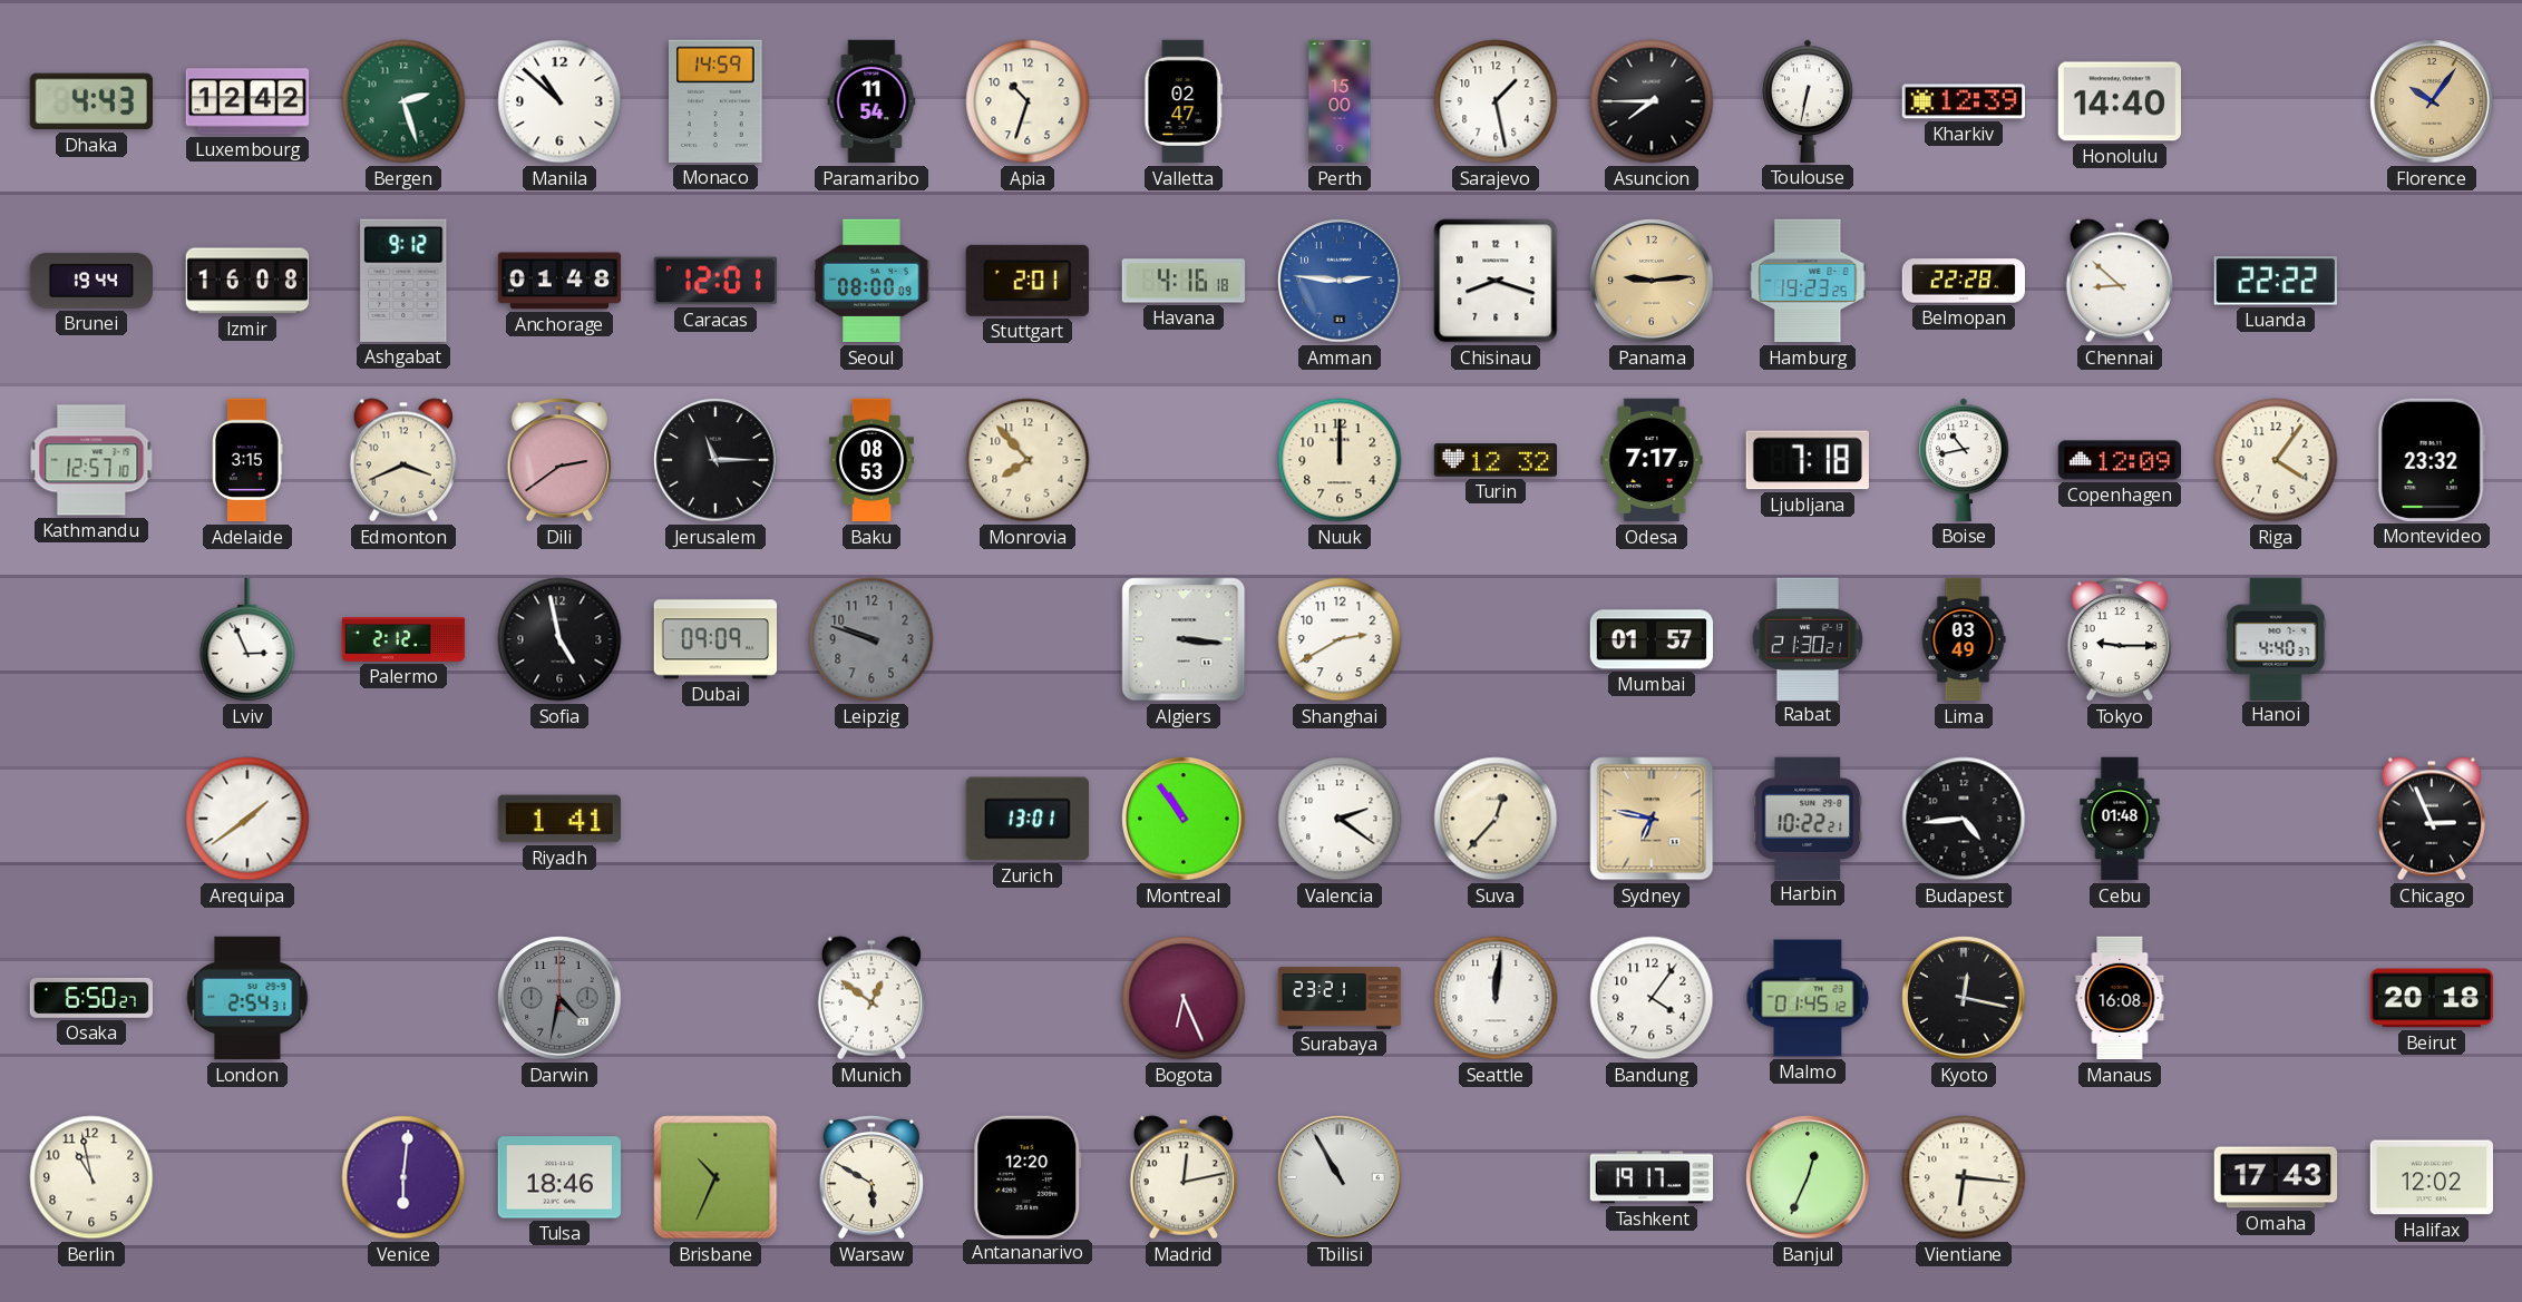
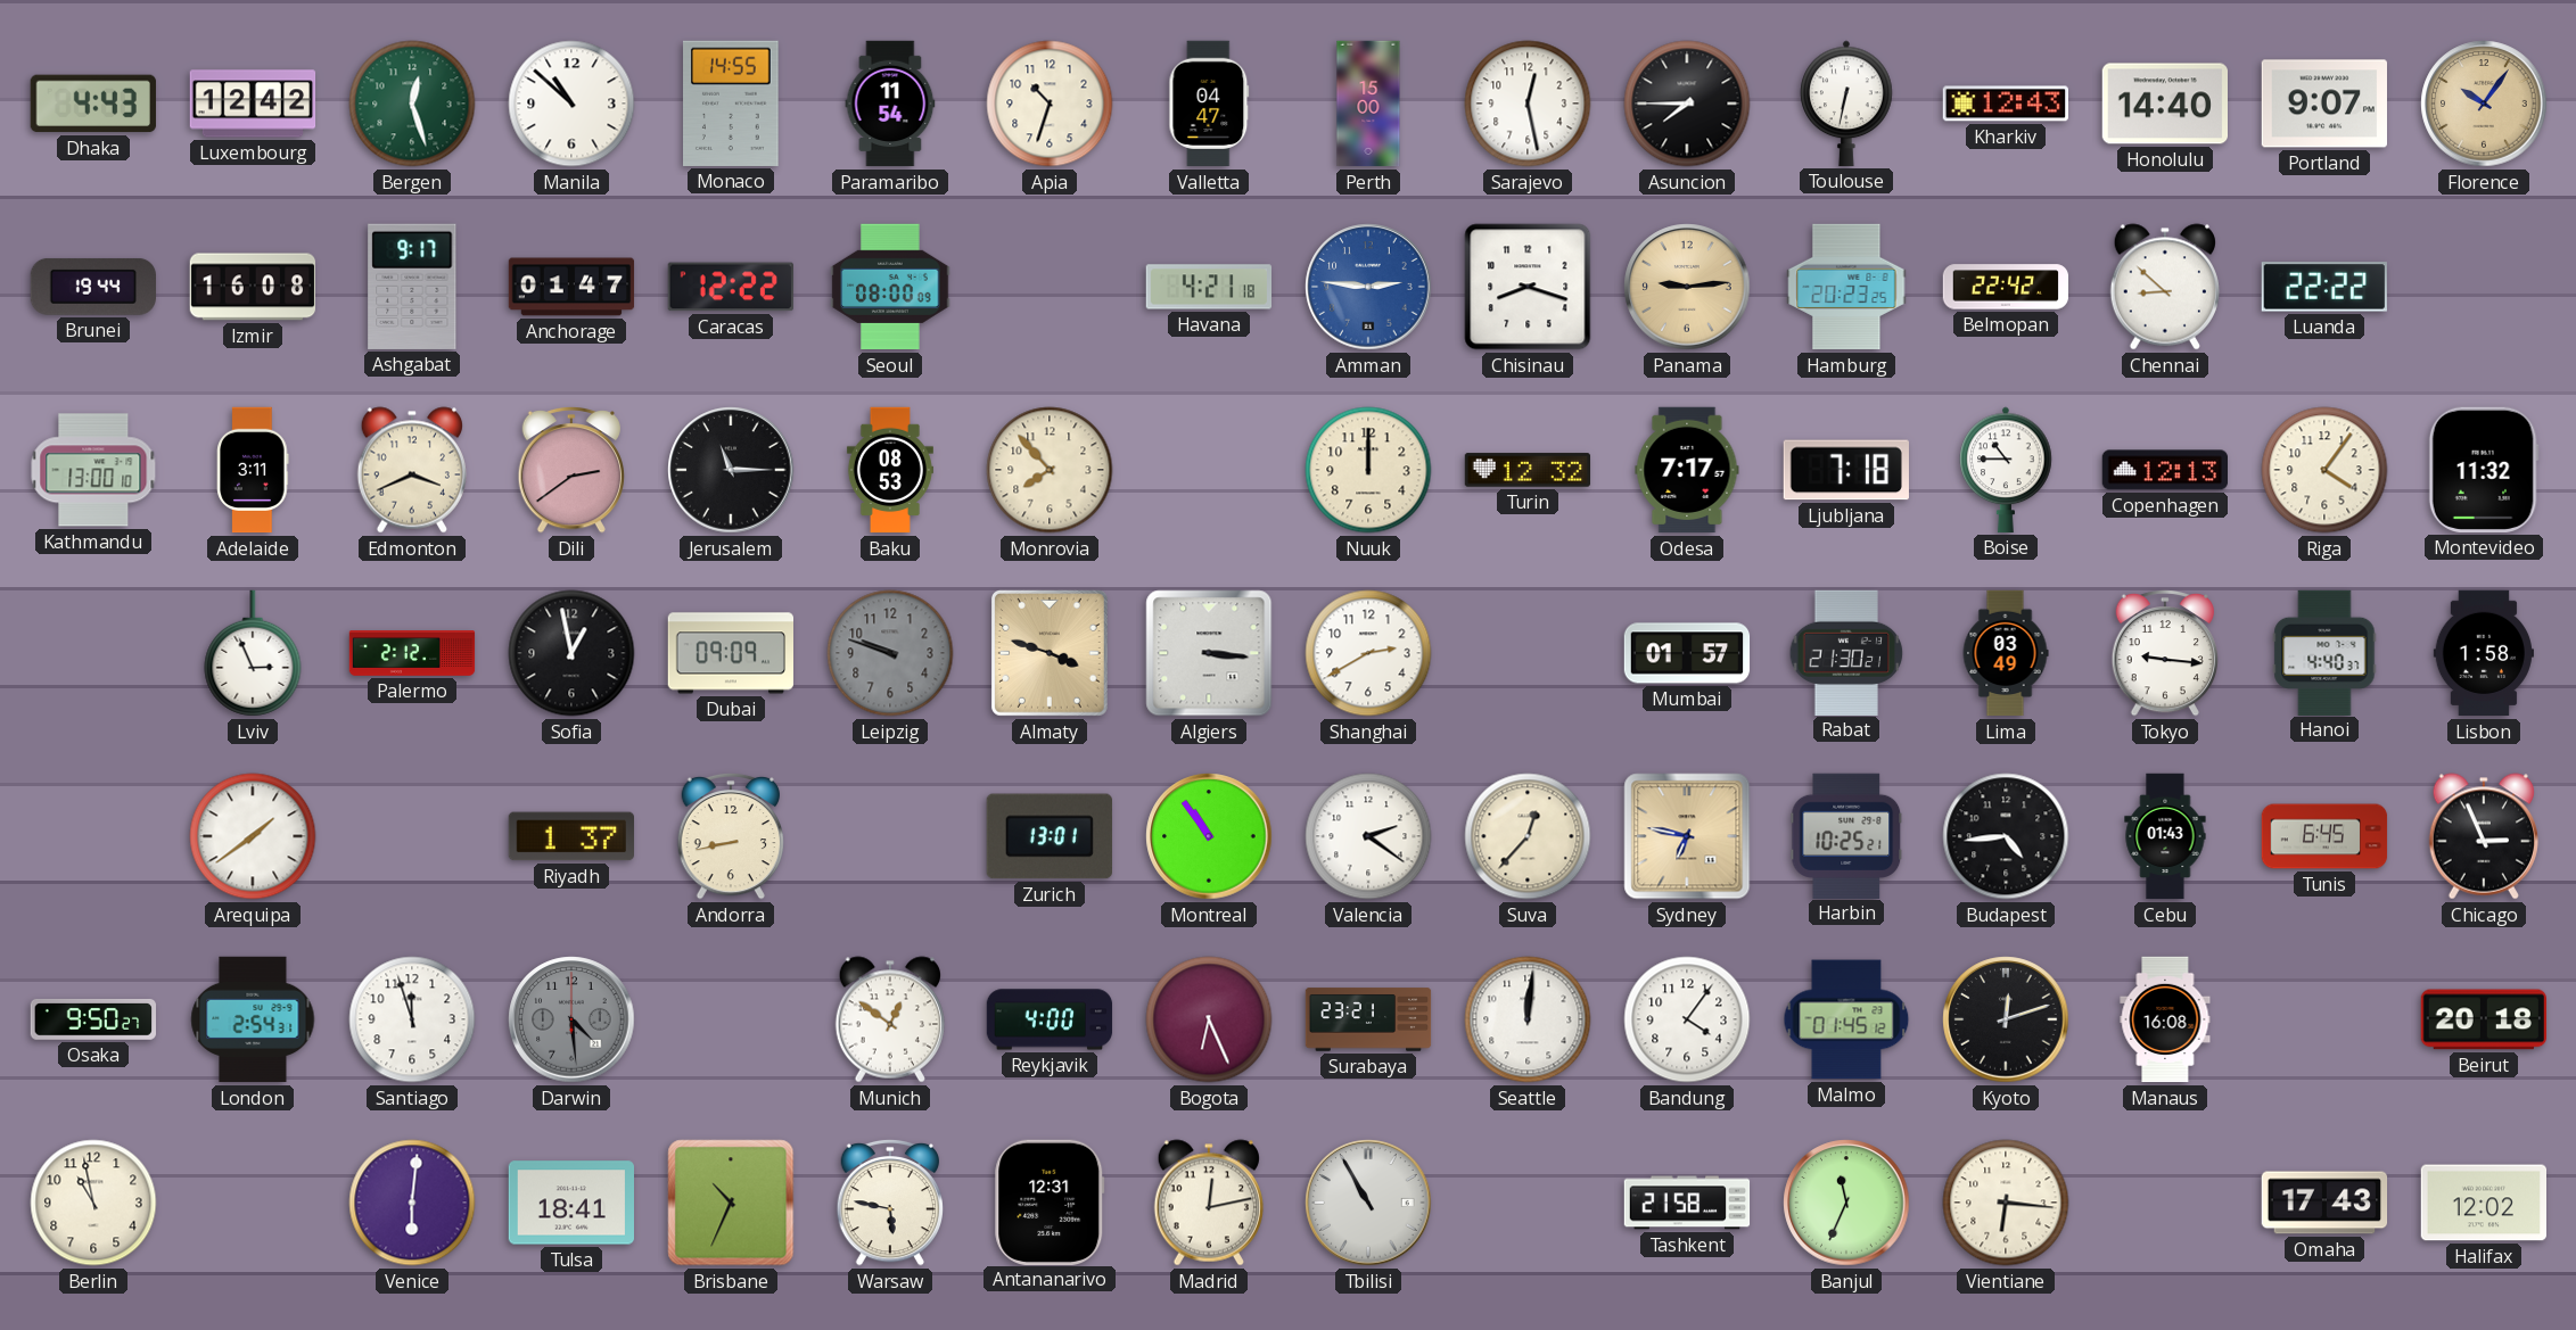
Bergen: 2:27 -> 12:27
Monaco: 14:59 -> 14:55
Valletta: 02:47 -> 04:47
Sarajevo: 1:28 -> 12:28
Kharkiv: 12:39 -> 12:43
Portland: none -> 9:07
Ashgabat: 9:12 -> 9:17
Anchorage: 01:48 -> 01:47
Caracas: 12:01 -> 12:22
Stuttgart: 2:01 -> none
Havana: 4:16 -> 4:21
Hamburg: 19:23 -> 20:23
Belmopan: 22:28 -> 22:42
Kathmandu: 12:57 -> 13:00
Adelaide: 3:15 -> 3:11
Boise: 10:43 -> 10:45
Copenhagen: 12:09 -> 12:13
Montevideo: 23:32 -> 11:32
Sofia: 4:58 -> 12:58
Almaty: none -> 3:48
Tokyo: 9:15 -> 9:16
Lisbon: none -> 1:58
Riyadh: 1:41 -> 1:37
Andorra: none -> 8:43
Harbin: 10:22 -> 10:25
Cebu: 01:48 -> 01:43
Tunis: none -> 6:45
Osaka: 6:50 -> 9:50
Santiago: none -> 11:57
Darwin: 4:32 -> 4:29
Reykjavik: none -> 4:00
Kyoto: 12:17 -> 12:12
Tulsa: 18:46 -> 18:41
Warsaw: 5:50 -> 5:47
Antananarivo: 12:20 -> 12:31
Tashkent: 19:17 -> 21:58
Banjul: 12:34 -> 11:34
